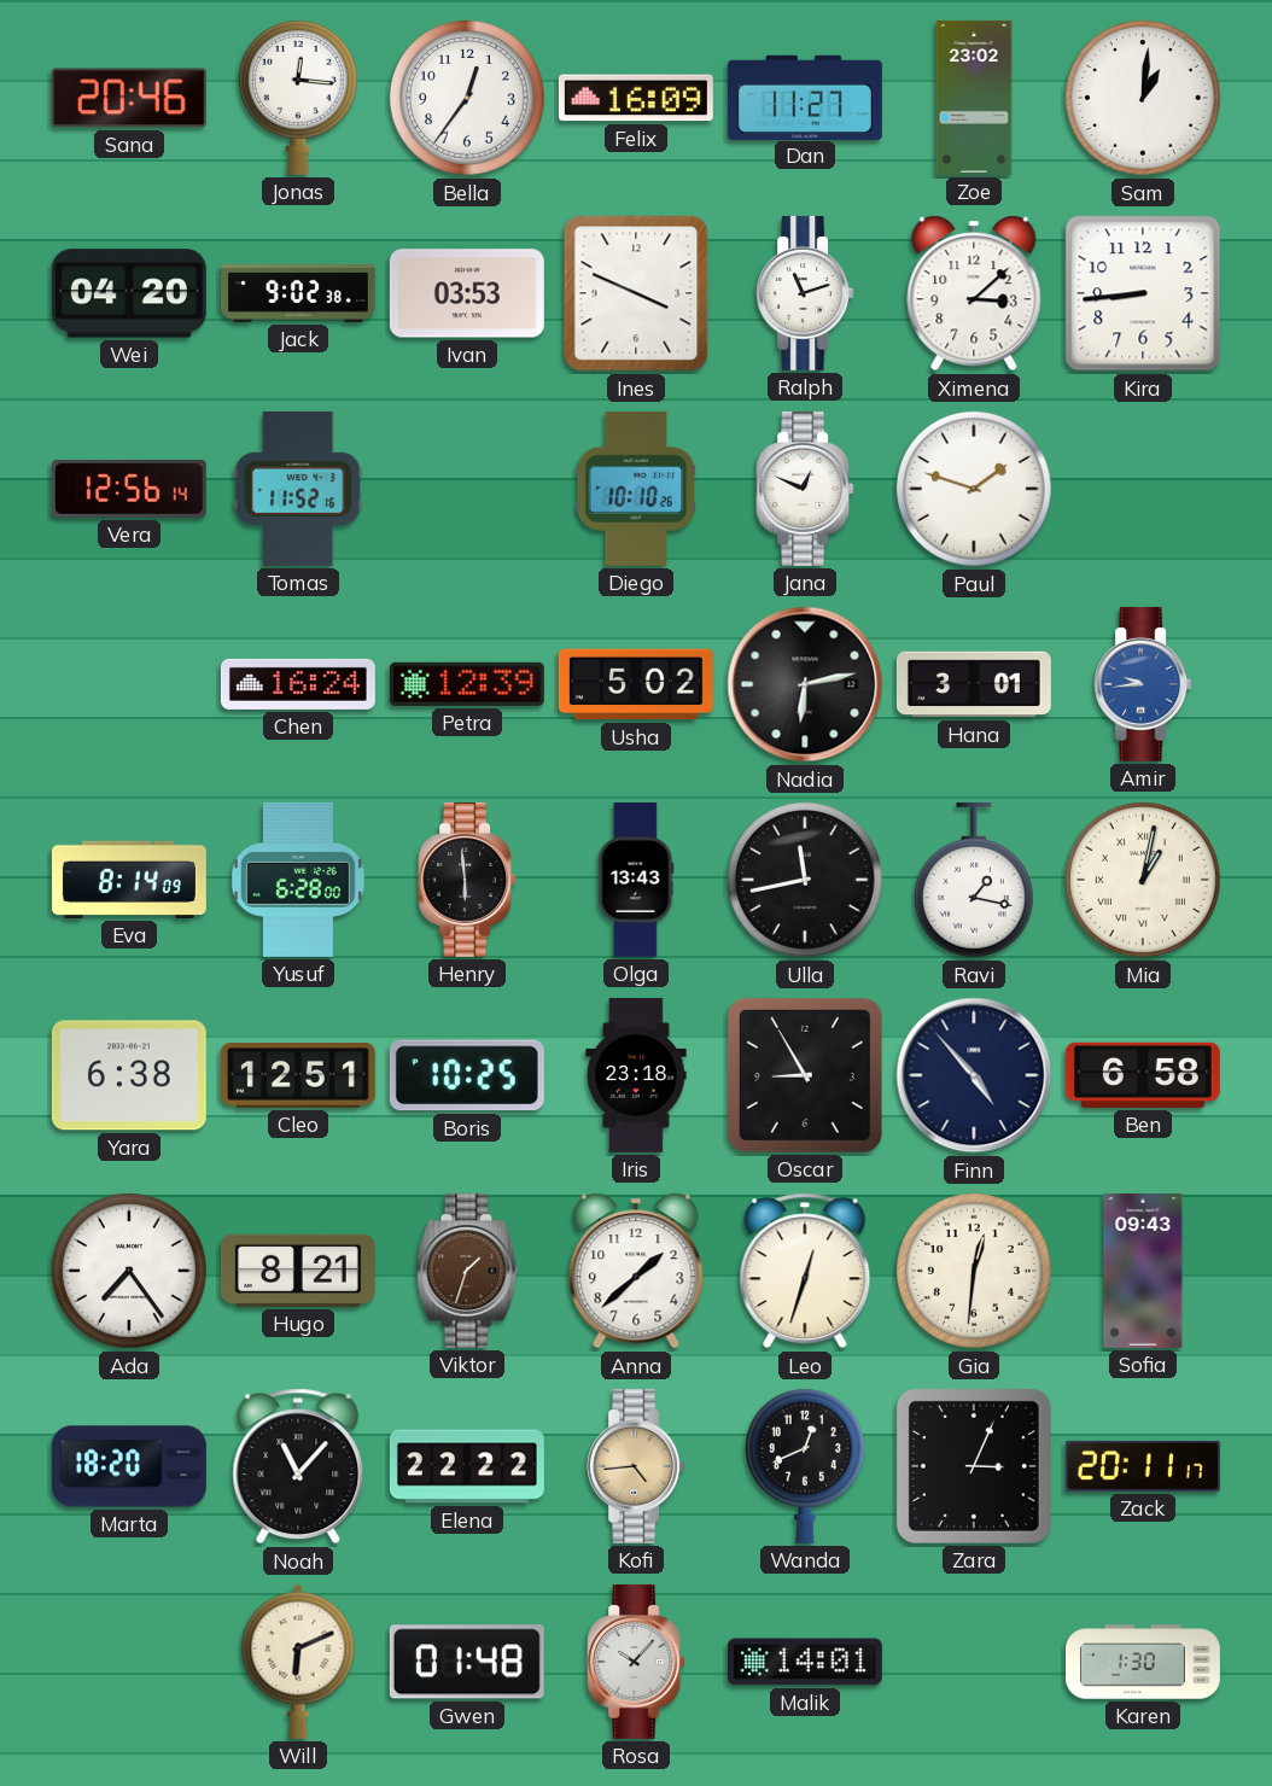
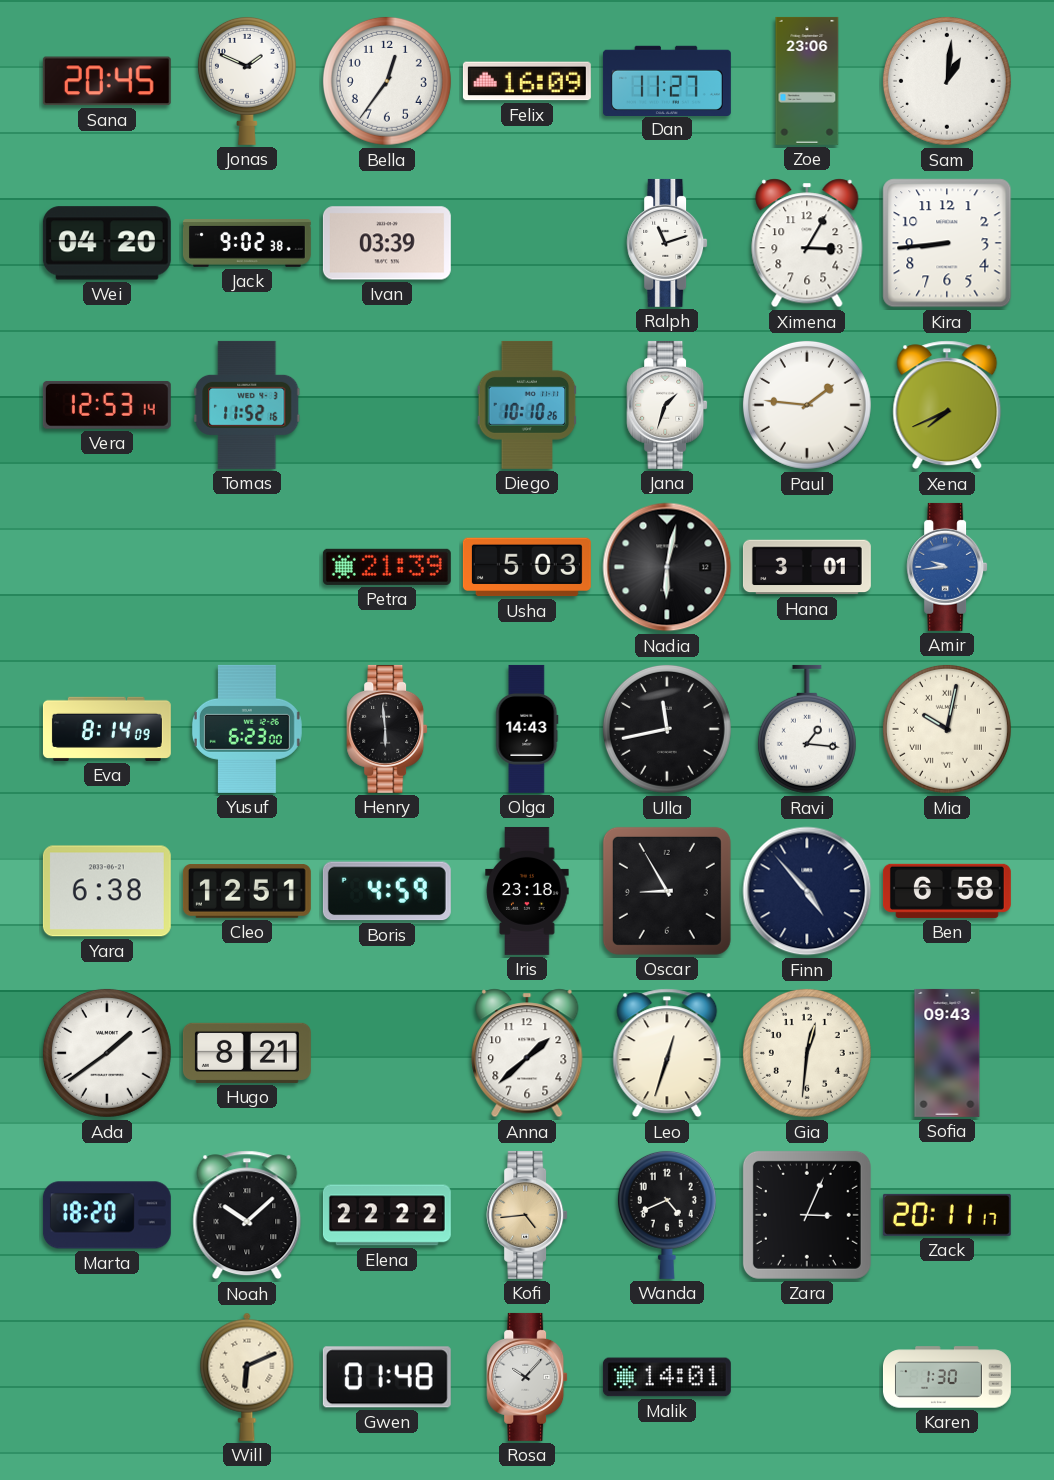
Sana: 20:46 -> 20:45
Jonas: 12:16 -> 1:49
Zoe: 23:02 -> 23:06
Ivan: 03:53 -> 03:39
Ines: 3:49 -> none
Ximena: 3:08 -> 3:05
Vera: 12:56 -> 12:53
Jana: 12:49 -> 1:33
Paul: 1:48 -> 1:46
Xena: none -> 7:41
Chen: 16:24 -> none
Petra: 12:39 -> 21:39
Usha: 5:02 -> 5:03
Nadia: 6:13 -> 6:02
Yusuf: 6:28 -> 6:23
Olga: 13:43 -> 14:43
Ravi: 1:17 -> 1:16
Mia: 1:02 -> 10:02
Boris: 10:25 -> 4:59
Ada: 7:24 -> 1:39
Viktor: 1:33 -> none
Noah: 11:07 -> 10:08
Wanda: 12:41 -> 4:41
